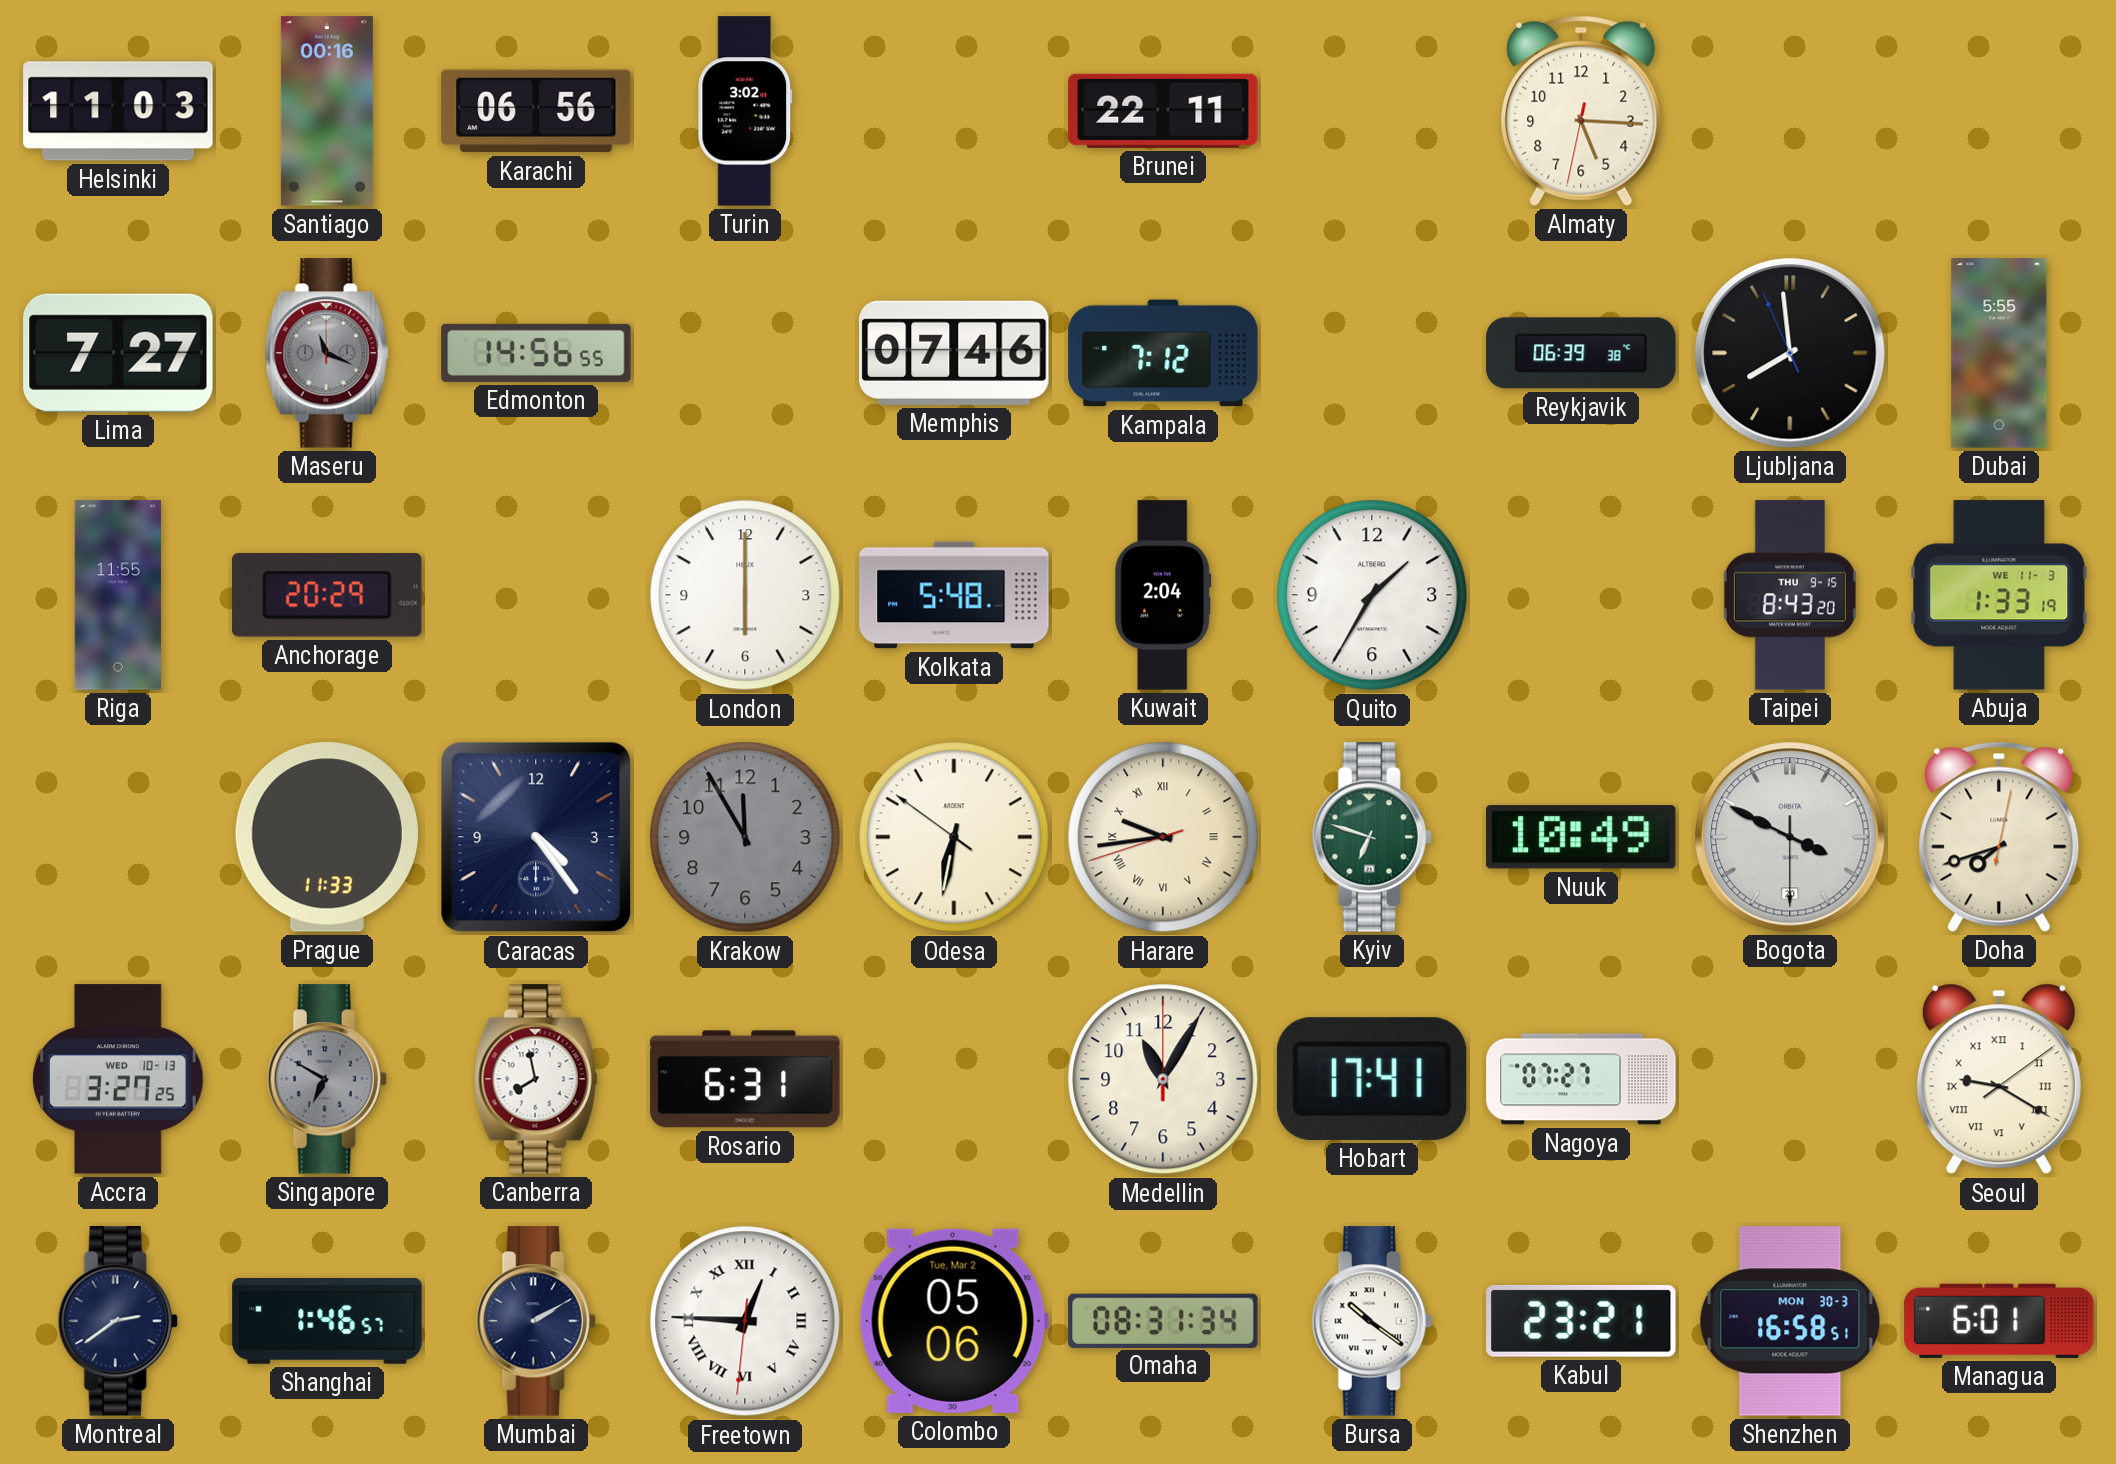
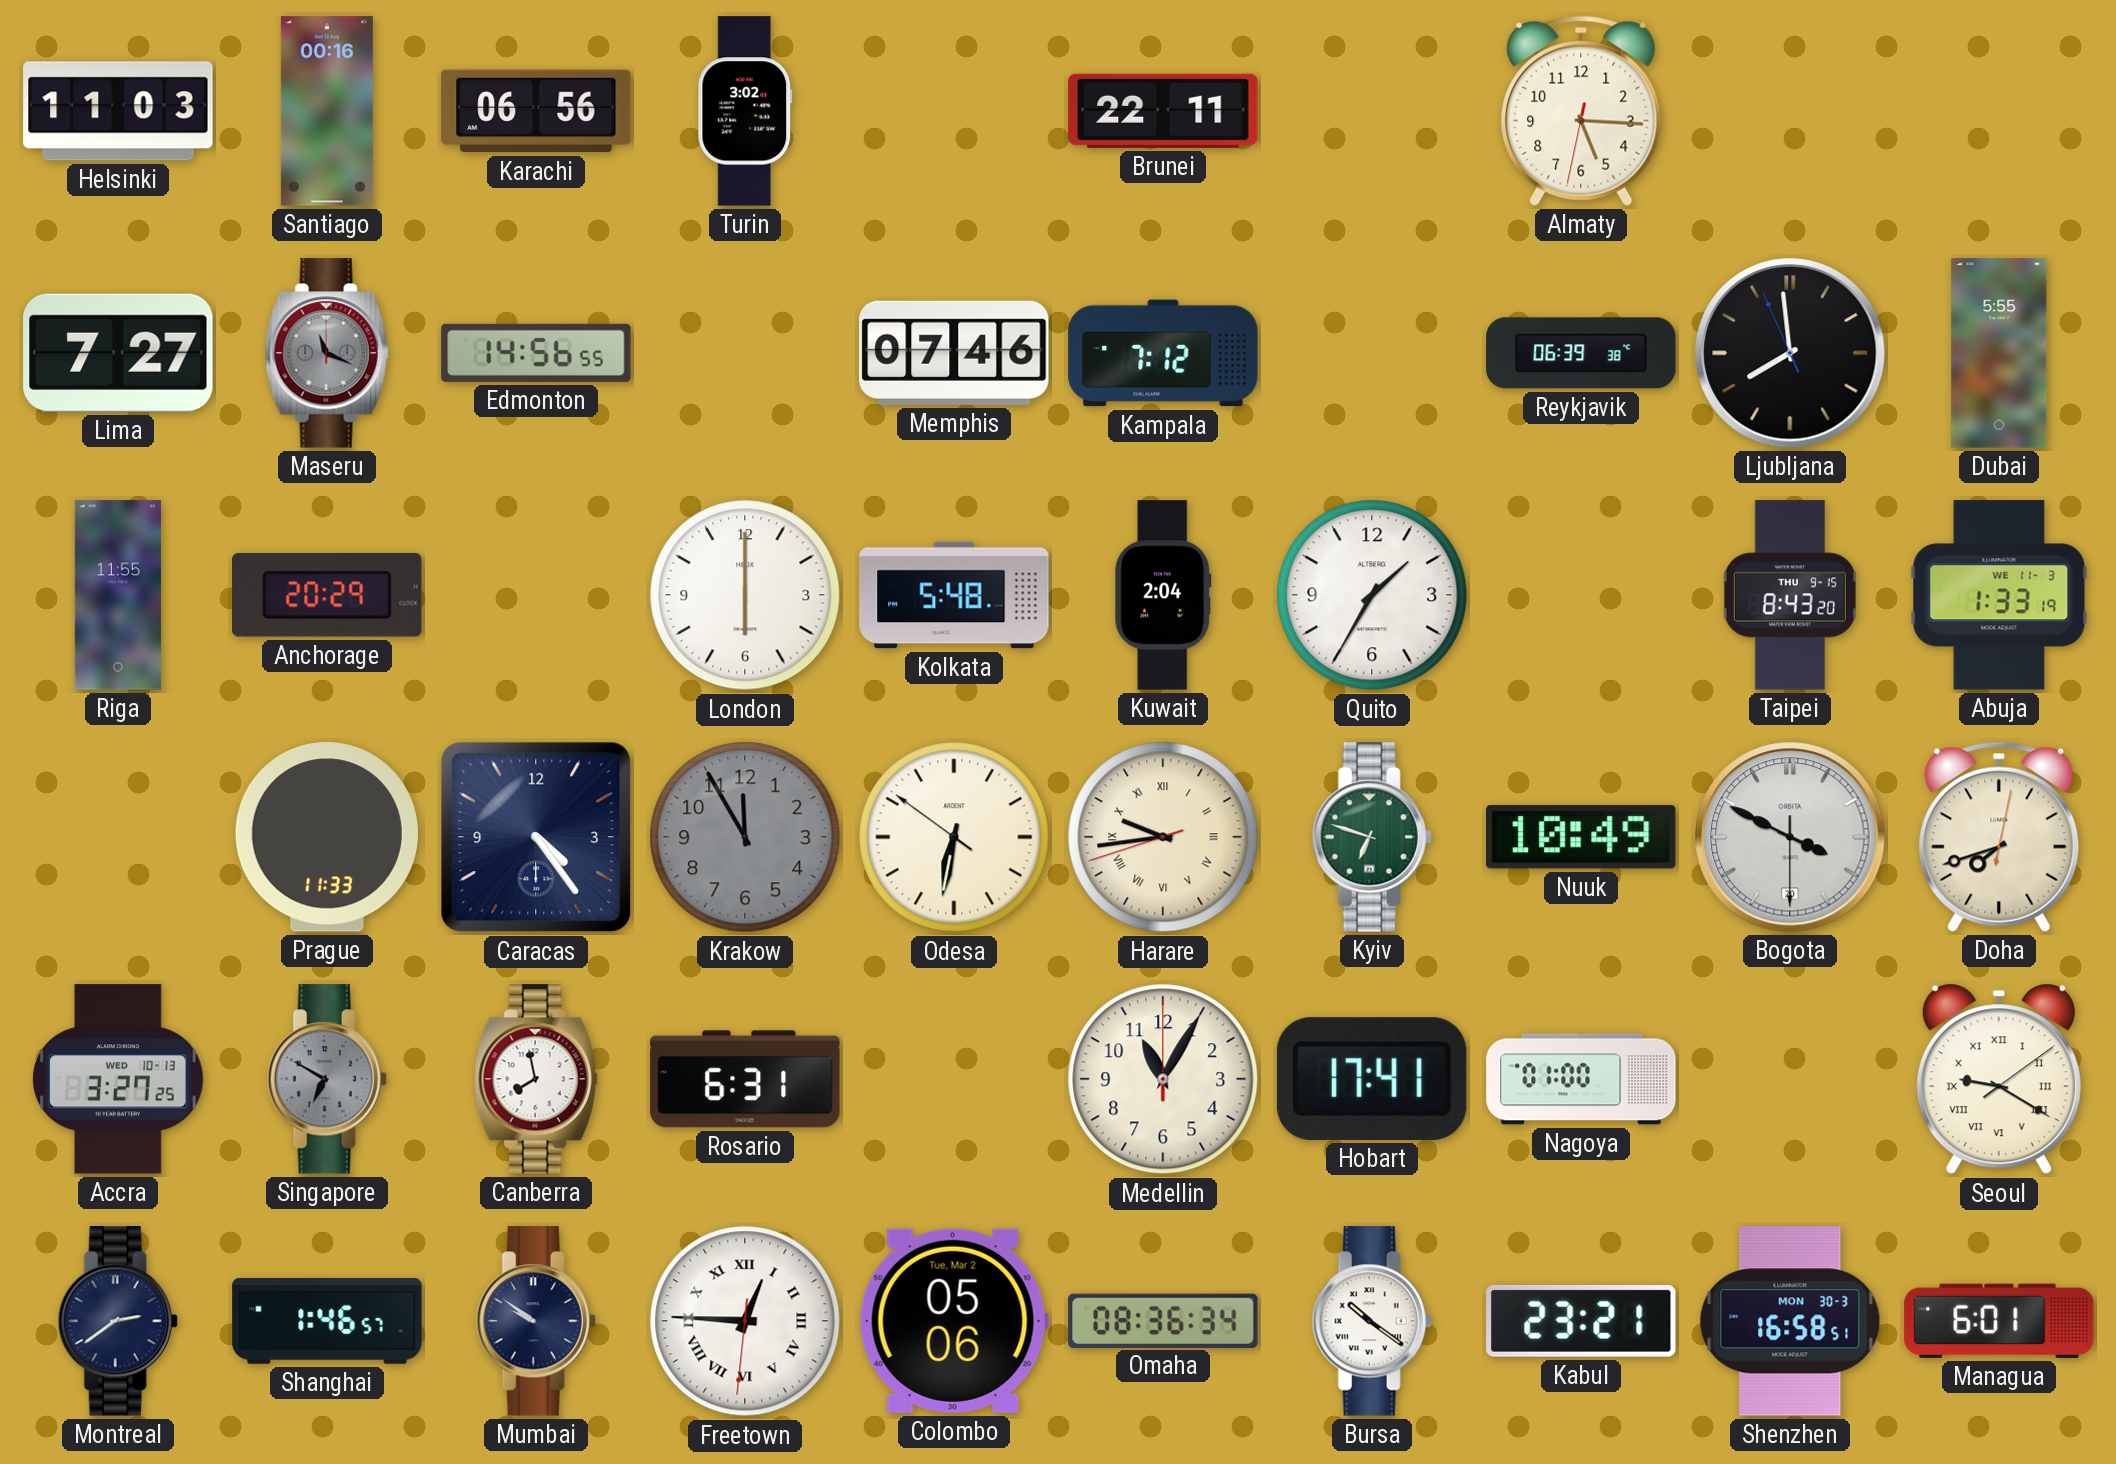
Nagoya: 07:27 -> 01:00
Mumbai: 2:10 -> 9:51
Omaha: 08:31 -> 08:36
